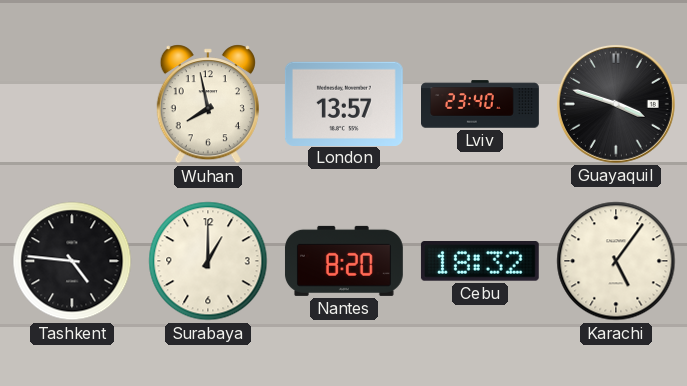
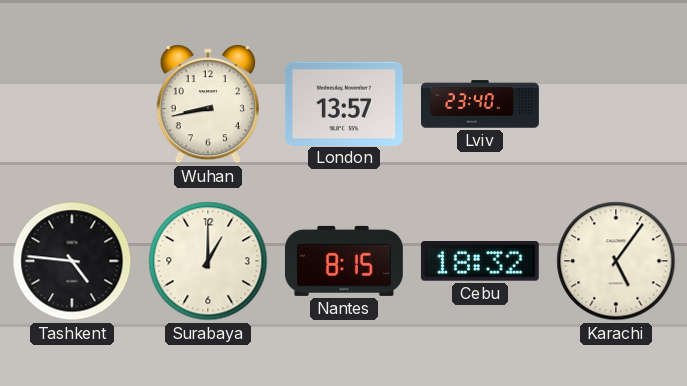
Wuhan: 7:58 -> 8:43
Guayaquil: 3:48 -> none
Nantes: 8:20 -> 8:15
